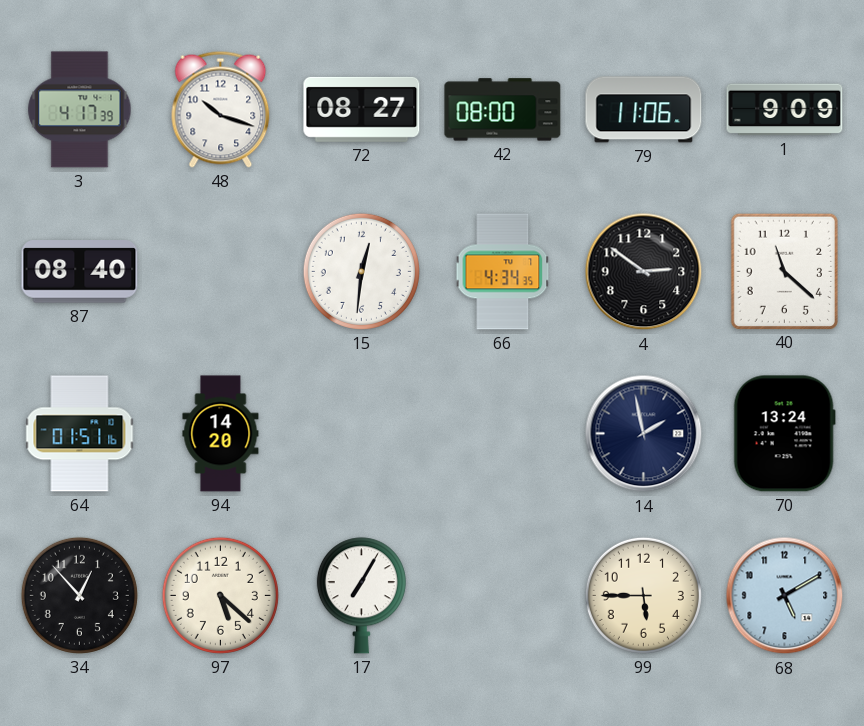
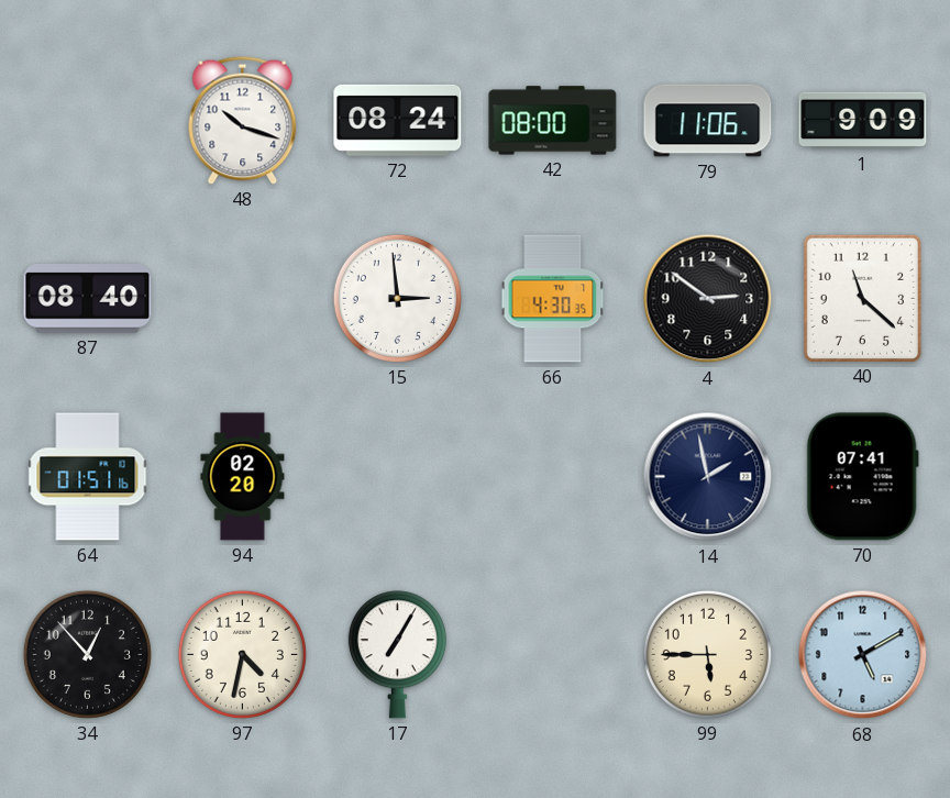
3: 4:17 -> none
72: 08:27 -> 08:24
15: 12:31 -> 2:59
66: 4:34 -> 4:30
94: 14:20 -> 02:20
70: 13:24 -> 07:41
97: 5:22 -> 4:32
